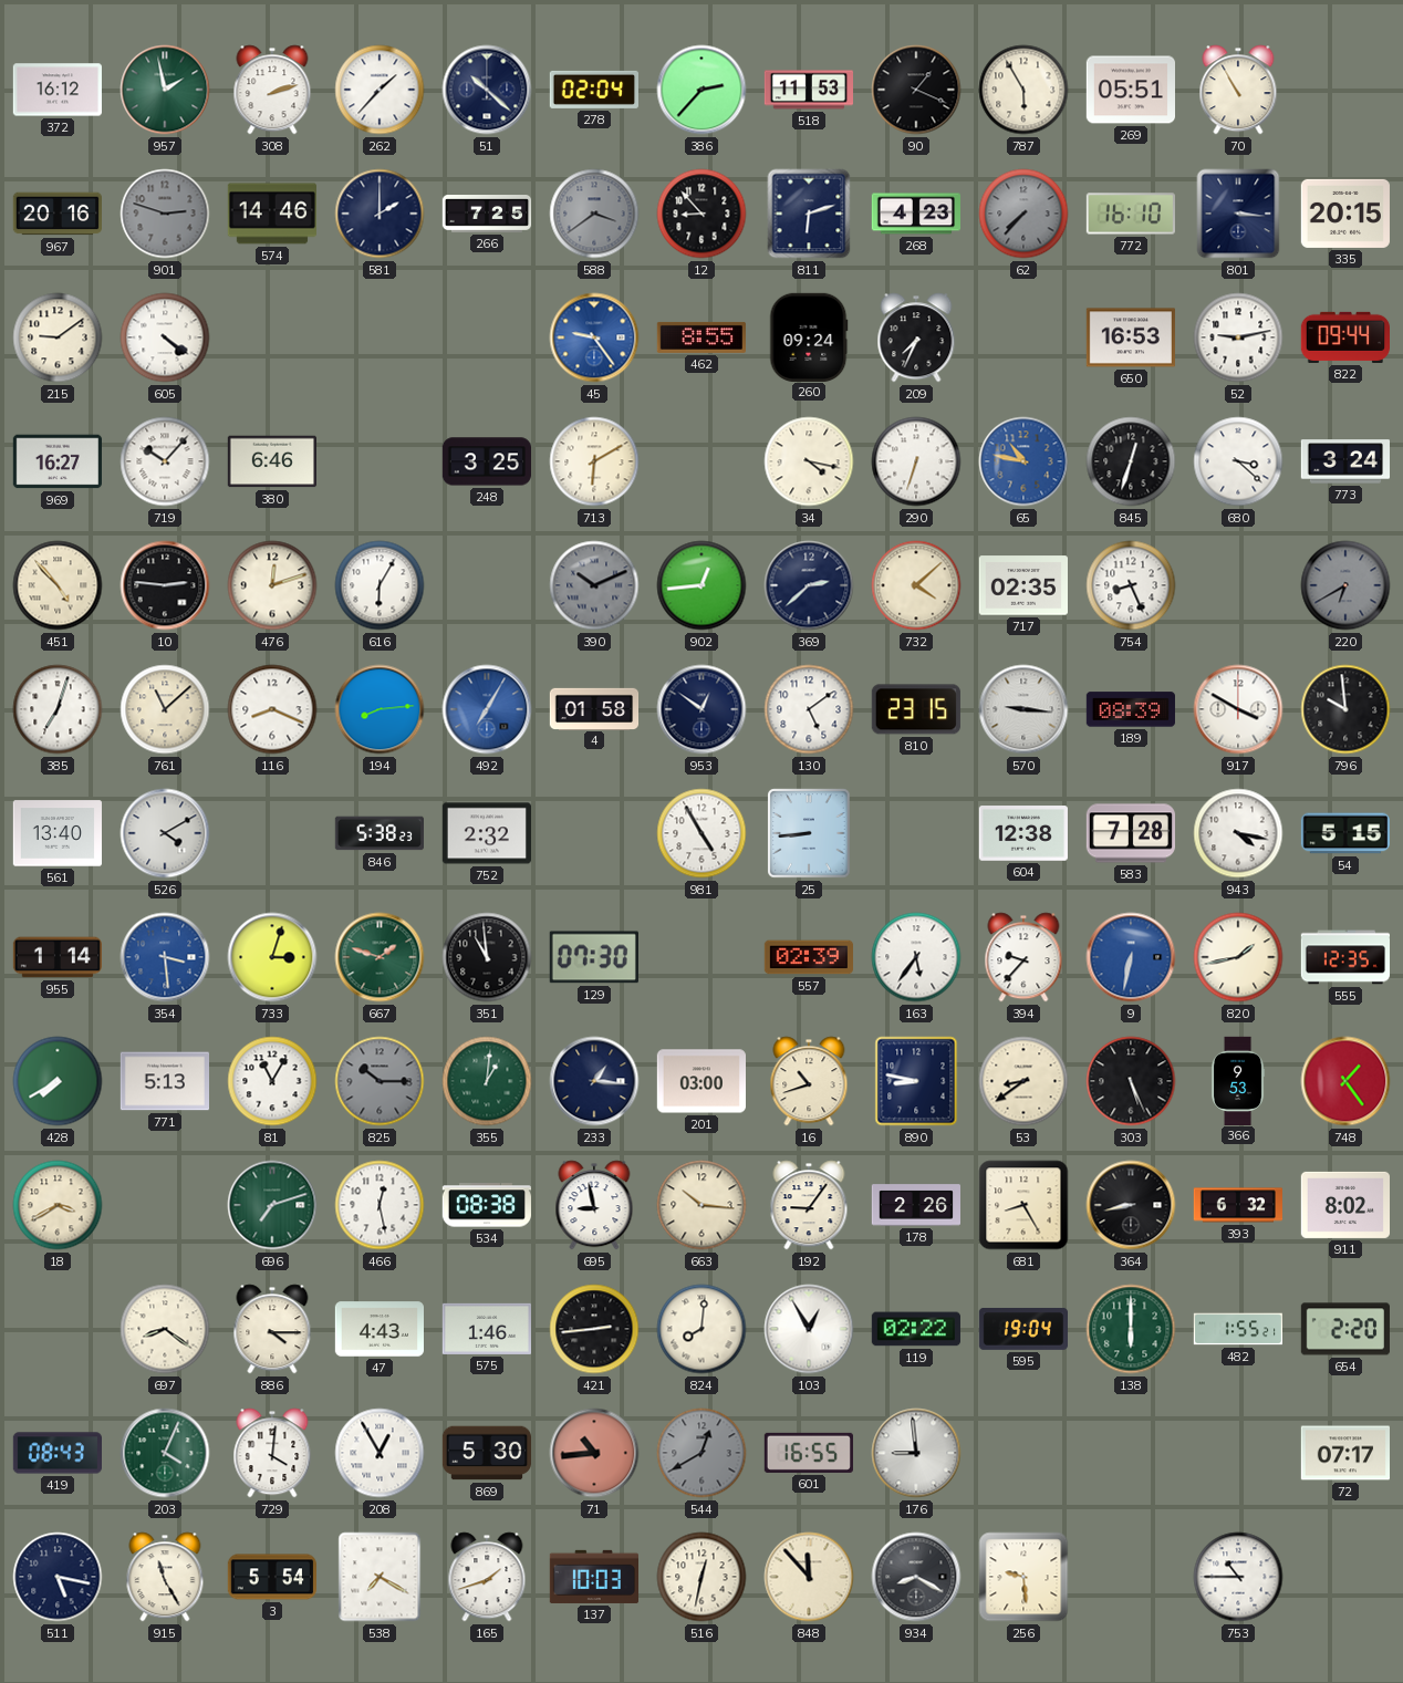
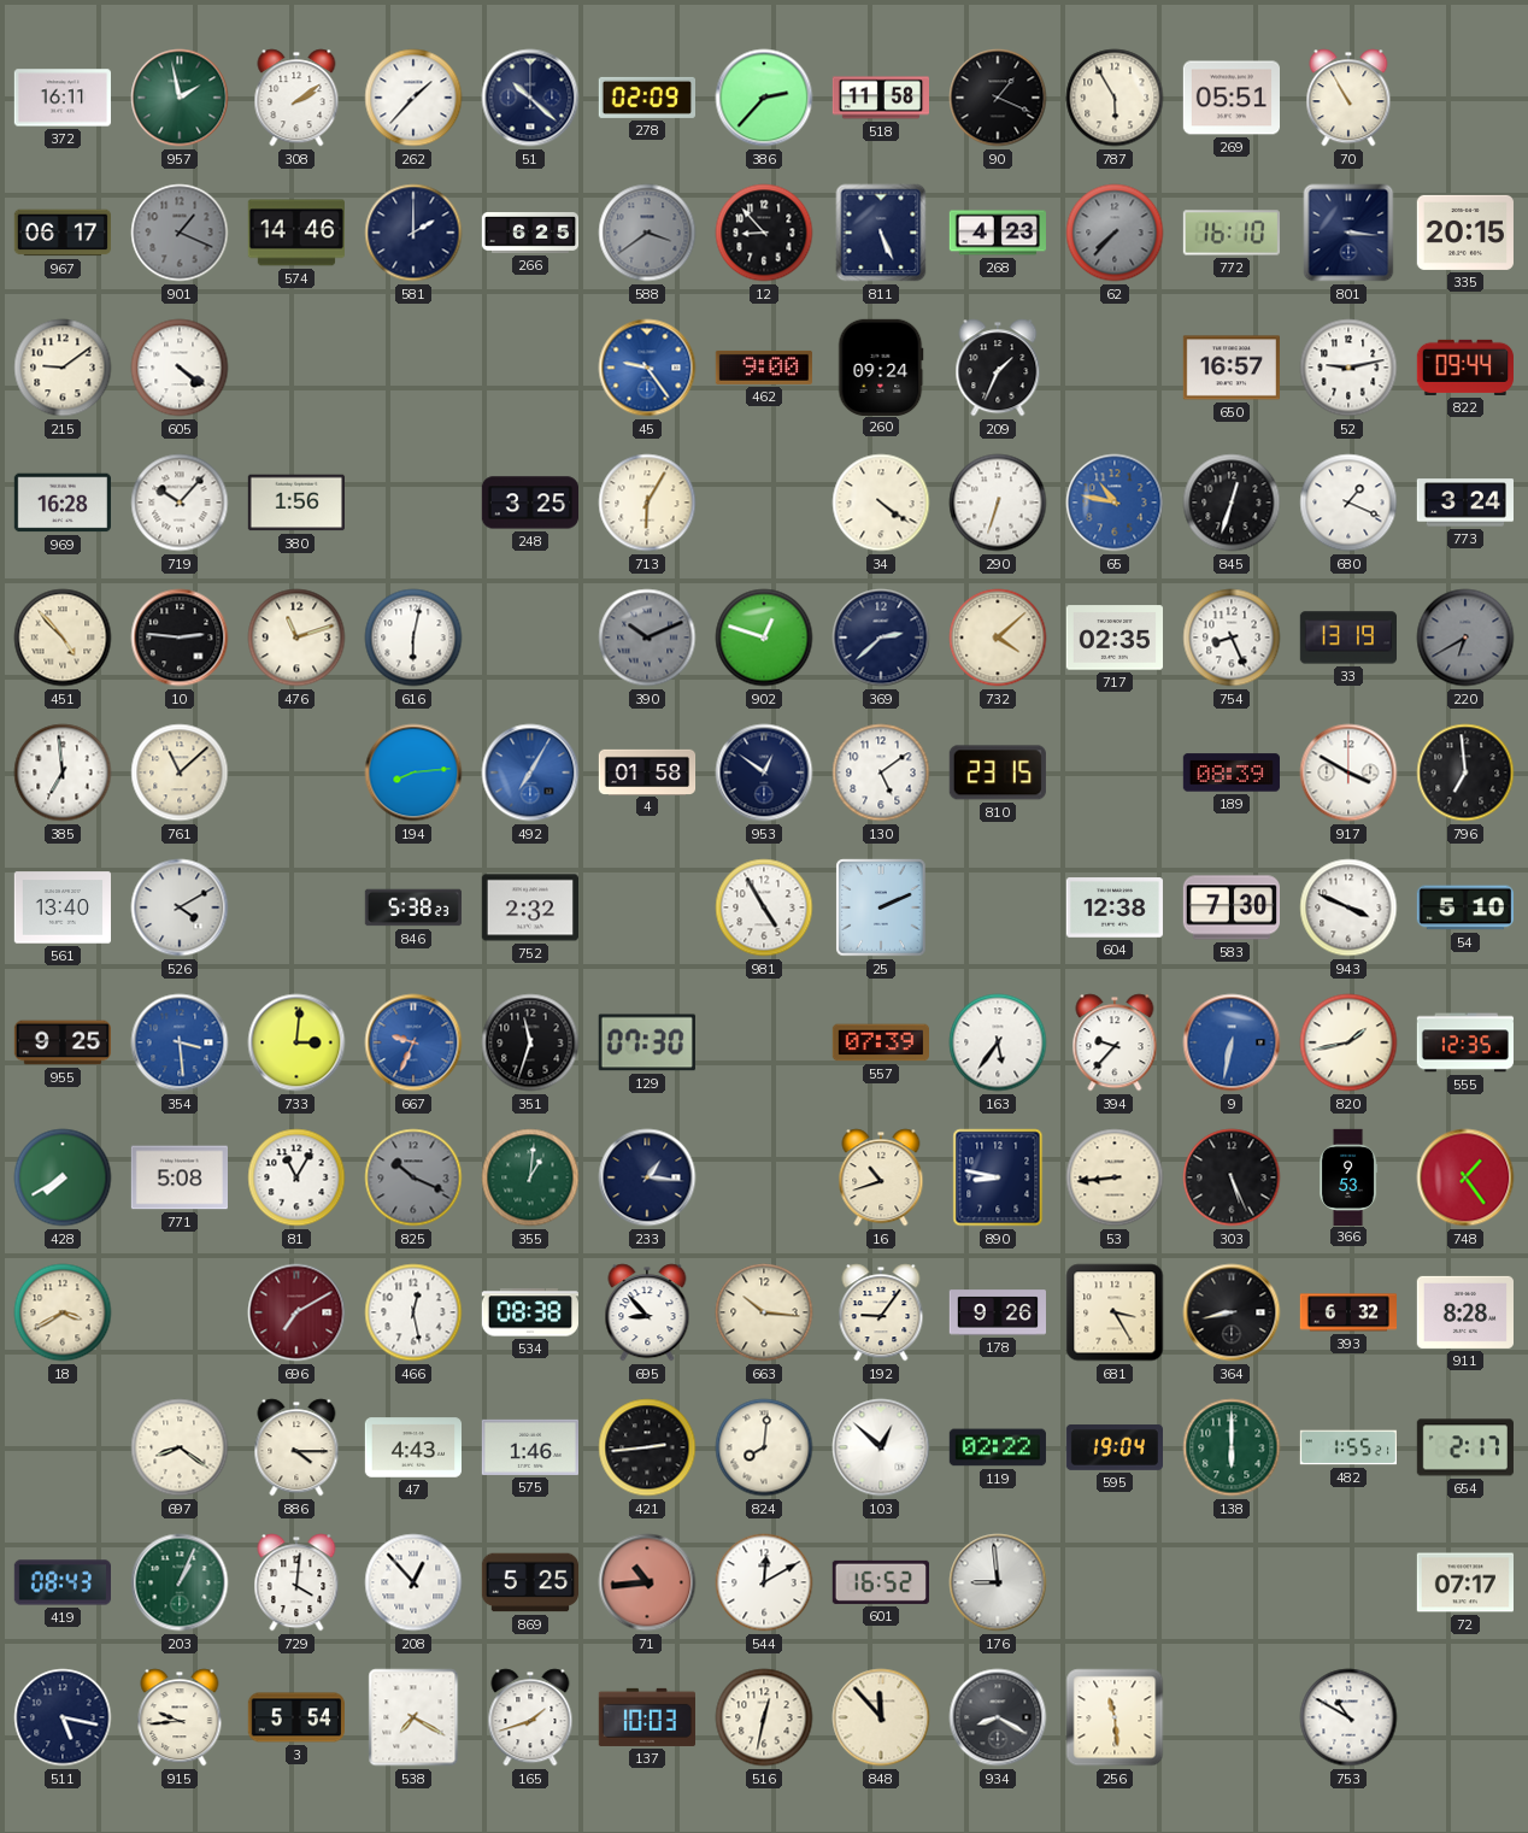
372: 16:12 -> 16:11
308: 2:12 -> 2:09
278: 02:04 -> 02:09
518: 11:53 -> 11:58
967: 20:16 -> 06:17
901: 2:48 -> 1:19
266: 7:25 -> 6:25
811: 6:12 -> 5:26
462: 8:55 -> 9:00
209: 7:34 -> 1:34
650: 16:53 -> 16:57
969: 16:27 -> 16:28
380: 6:46 -> 1:56
713: 6:10 -> 6:05
34: 4:17 -> 4:21
680: 3:22 -> 1:19
476: 12:12 -> 11:12
616: 6:05 -> 6:02
902: 12:44 -> 12:48
33: none -> 13:19
385: 7:03 -> 6:59
116: 8:19 -> none
570: 9:16 -> none
796: 9:59 -> 6:59
25: 8:44 -> 2:11
583: 7:28 -> 7:30
943: 4:17 -> 3:49
54: 5:15 -> 5:10
955: 1:14 -> 9:25
733: 3:03 -> 3:01
667: 1:48 -> 9:34
667 dial: green -> blue
351: 10:59 -> 11:33
557: 02:39 -> 07:39
771: 5:13 -> 5:08
825: 10:15 -> 10:19
201: 03:00 -> none
53: 8:39 -> 8:44
696: 7:12 -> 7:10
696 dial: green -> burgundy
695: 8:58 -> 8:53
178: 2:26 -> 9:26
681: 8:25 -> 3:25
911: 8:02 -> 8:28
103: 12:55 -> 12:52
654: 2:20 -> 2:17
203: 4:04 -> 1:04
208: 12:55 -> 12:53
869: 5:30 -> 5:25
544: 12:40 -> 12:10
544 dial: grey -> white
601: 16:55 -> 16:52
915: 11:25 -> 9:44
256: 9:29 -> 11:29
753: 10:45 -> 10:50
